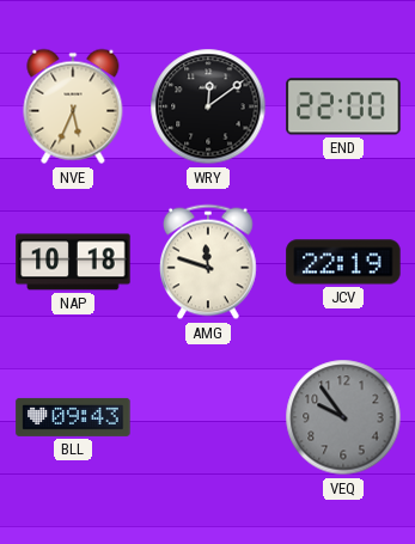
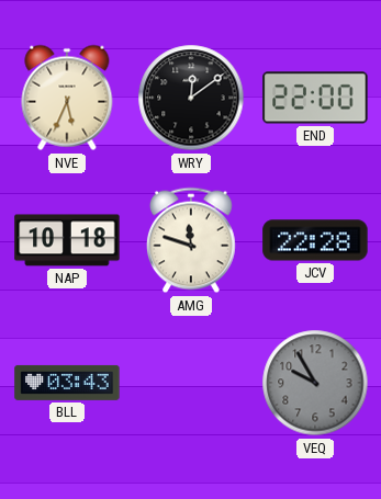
JCV: 22:19 -> 22:28
BLL: 09:43 -> 03:43
VEQ: 9:54 -> 9:55
